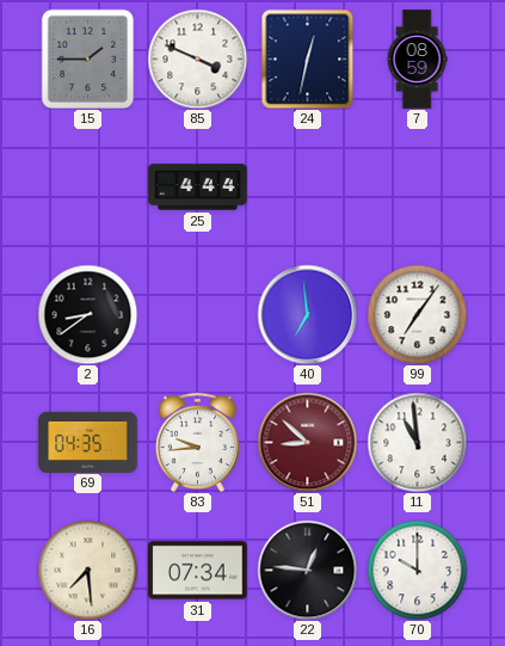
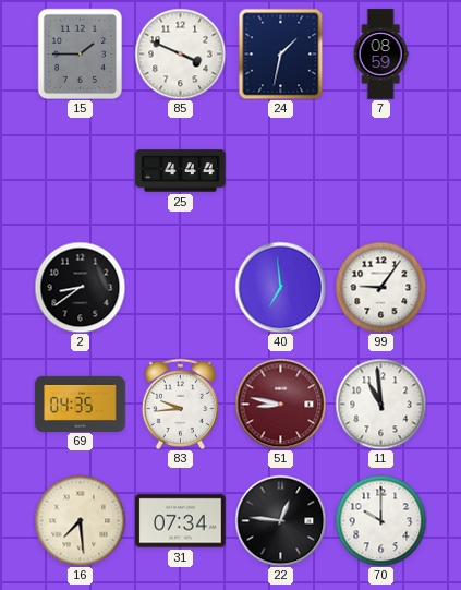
24: 12:32 -> 1:32
99: 7:06 -> 9:06
51: 8:52 -> 8:47
